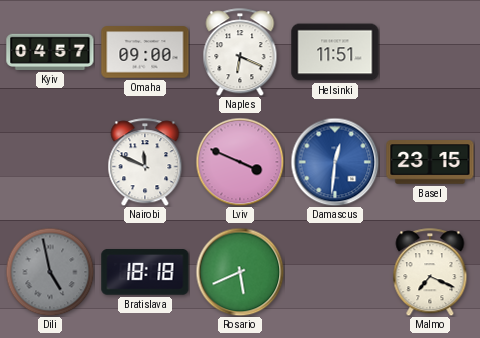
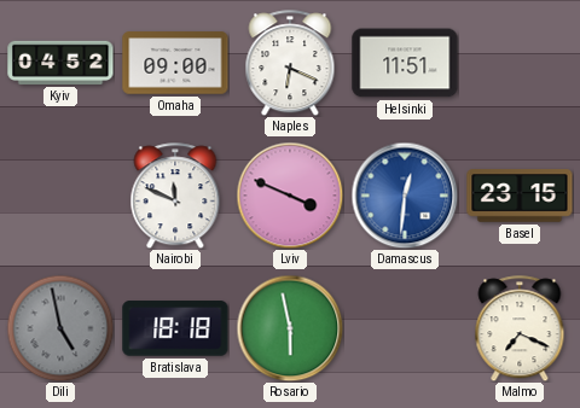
Kyiv: 04:57 -> 04:52
Rosario: 5:41 -> 5:58
